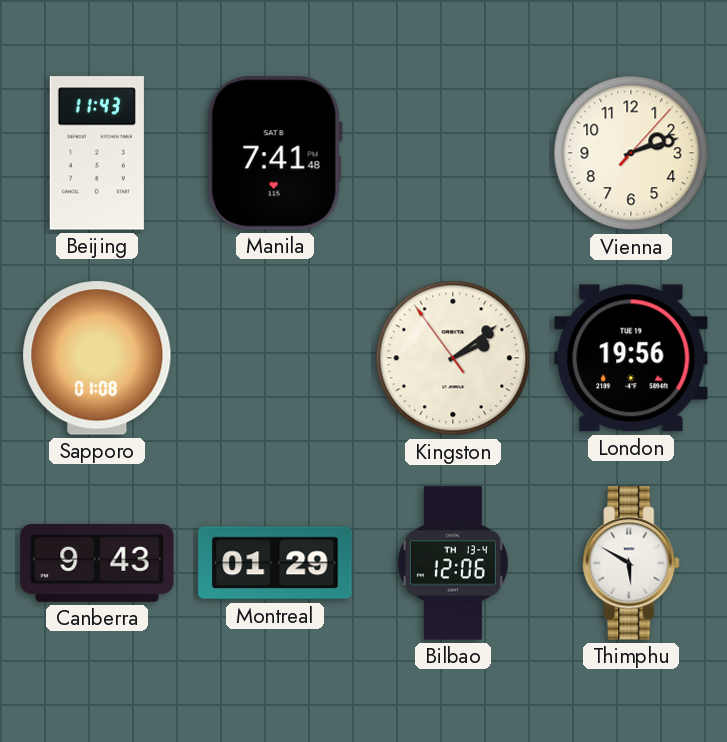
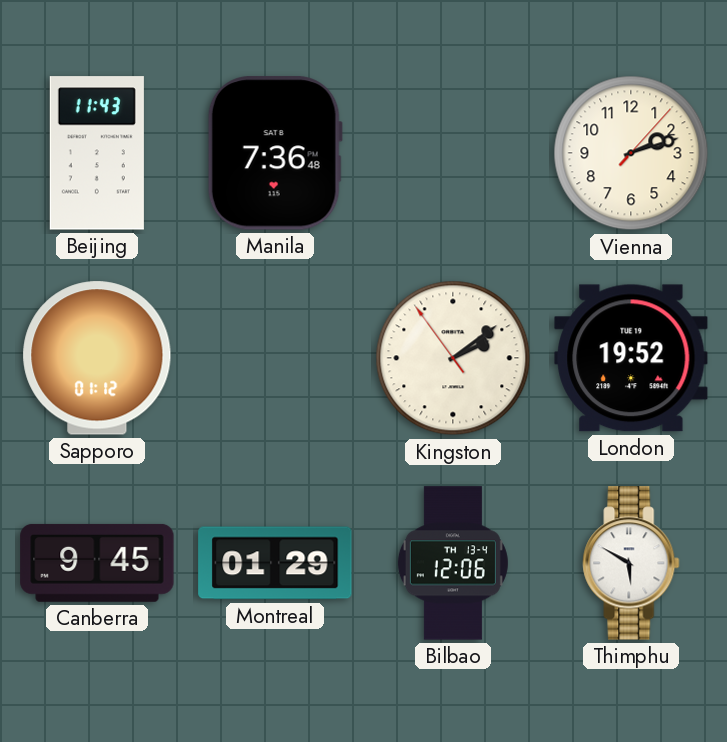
Manila: 7:41 -> 7:36
Sapporo: 01:08 -> 01:12
London: 19:56 -> 19:52
Canberra: 9:43 -> 9:45
